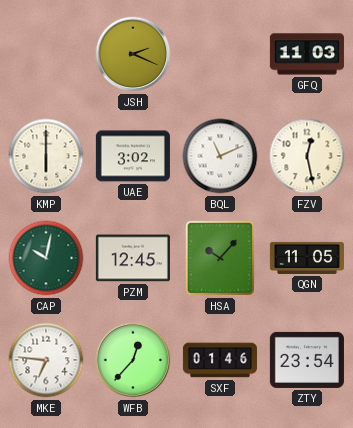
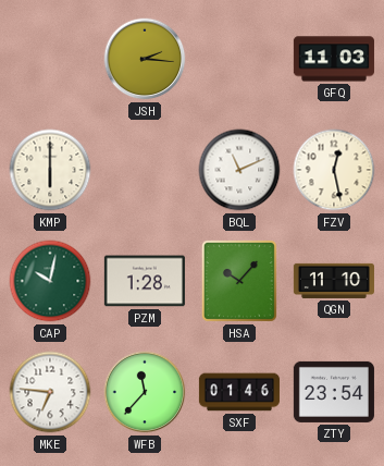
JSH: 2:19 -> 2:16
UAE: 3:02 -> none
PZM: 12:45 -> 1:28
QGN: 11:05 -> 11:10
WFB: 12:37 -> 11:37
